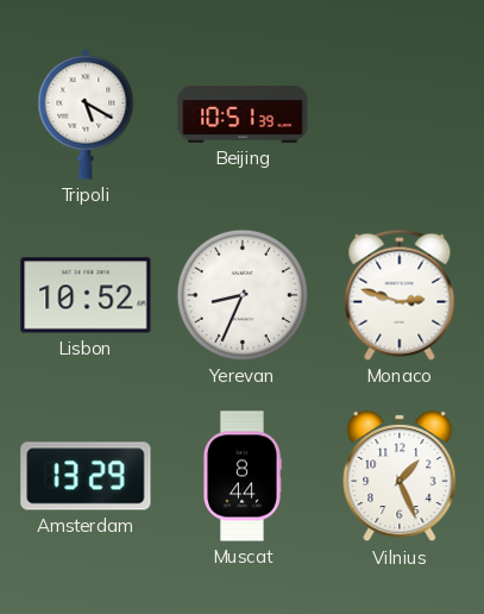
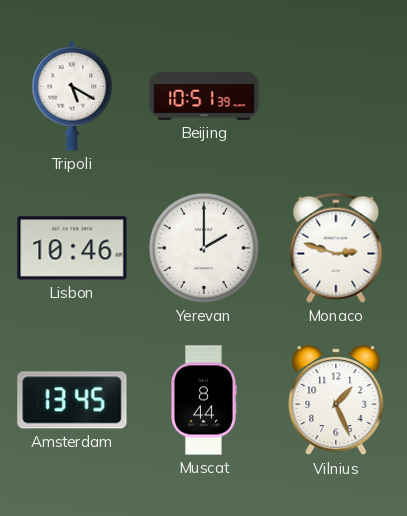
Lisbon: 10:52 -> 10:46
Yerevan: 8:34 -> 2:00
Amsterdam: 13:29 -> 13:45
